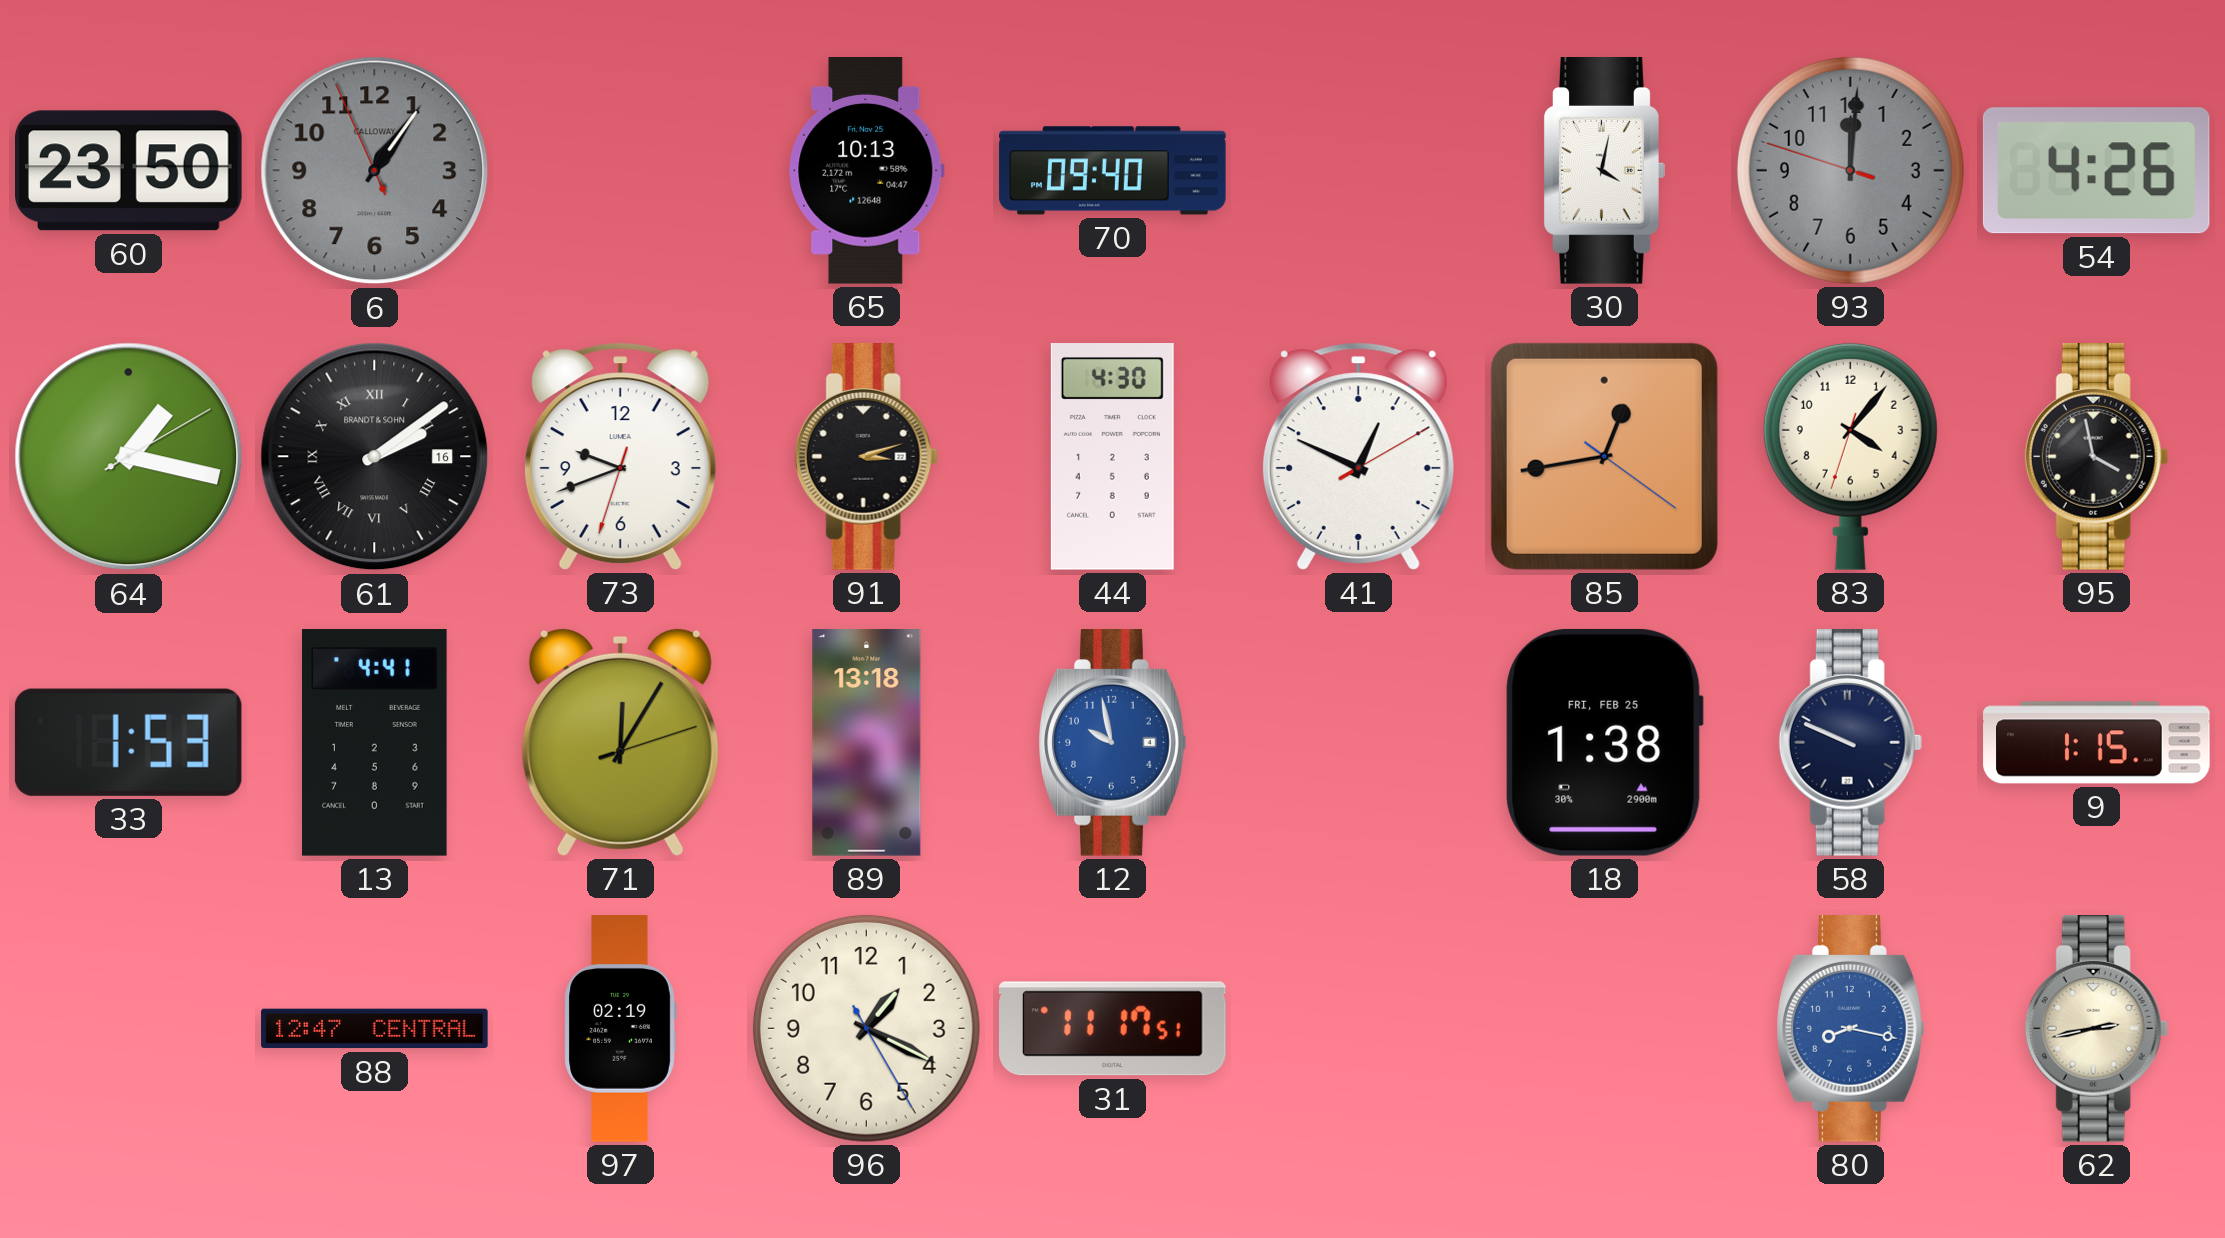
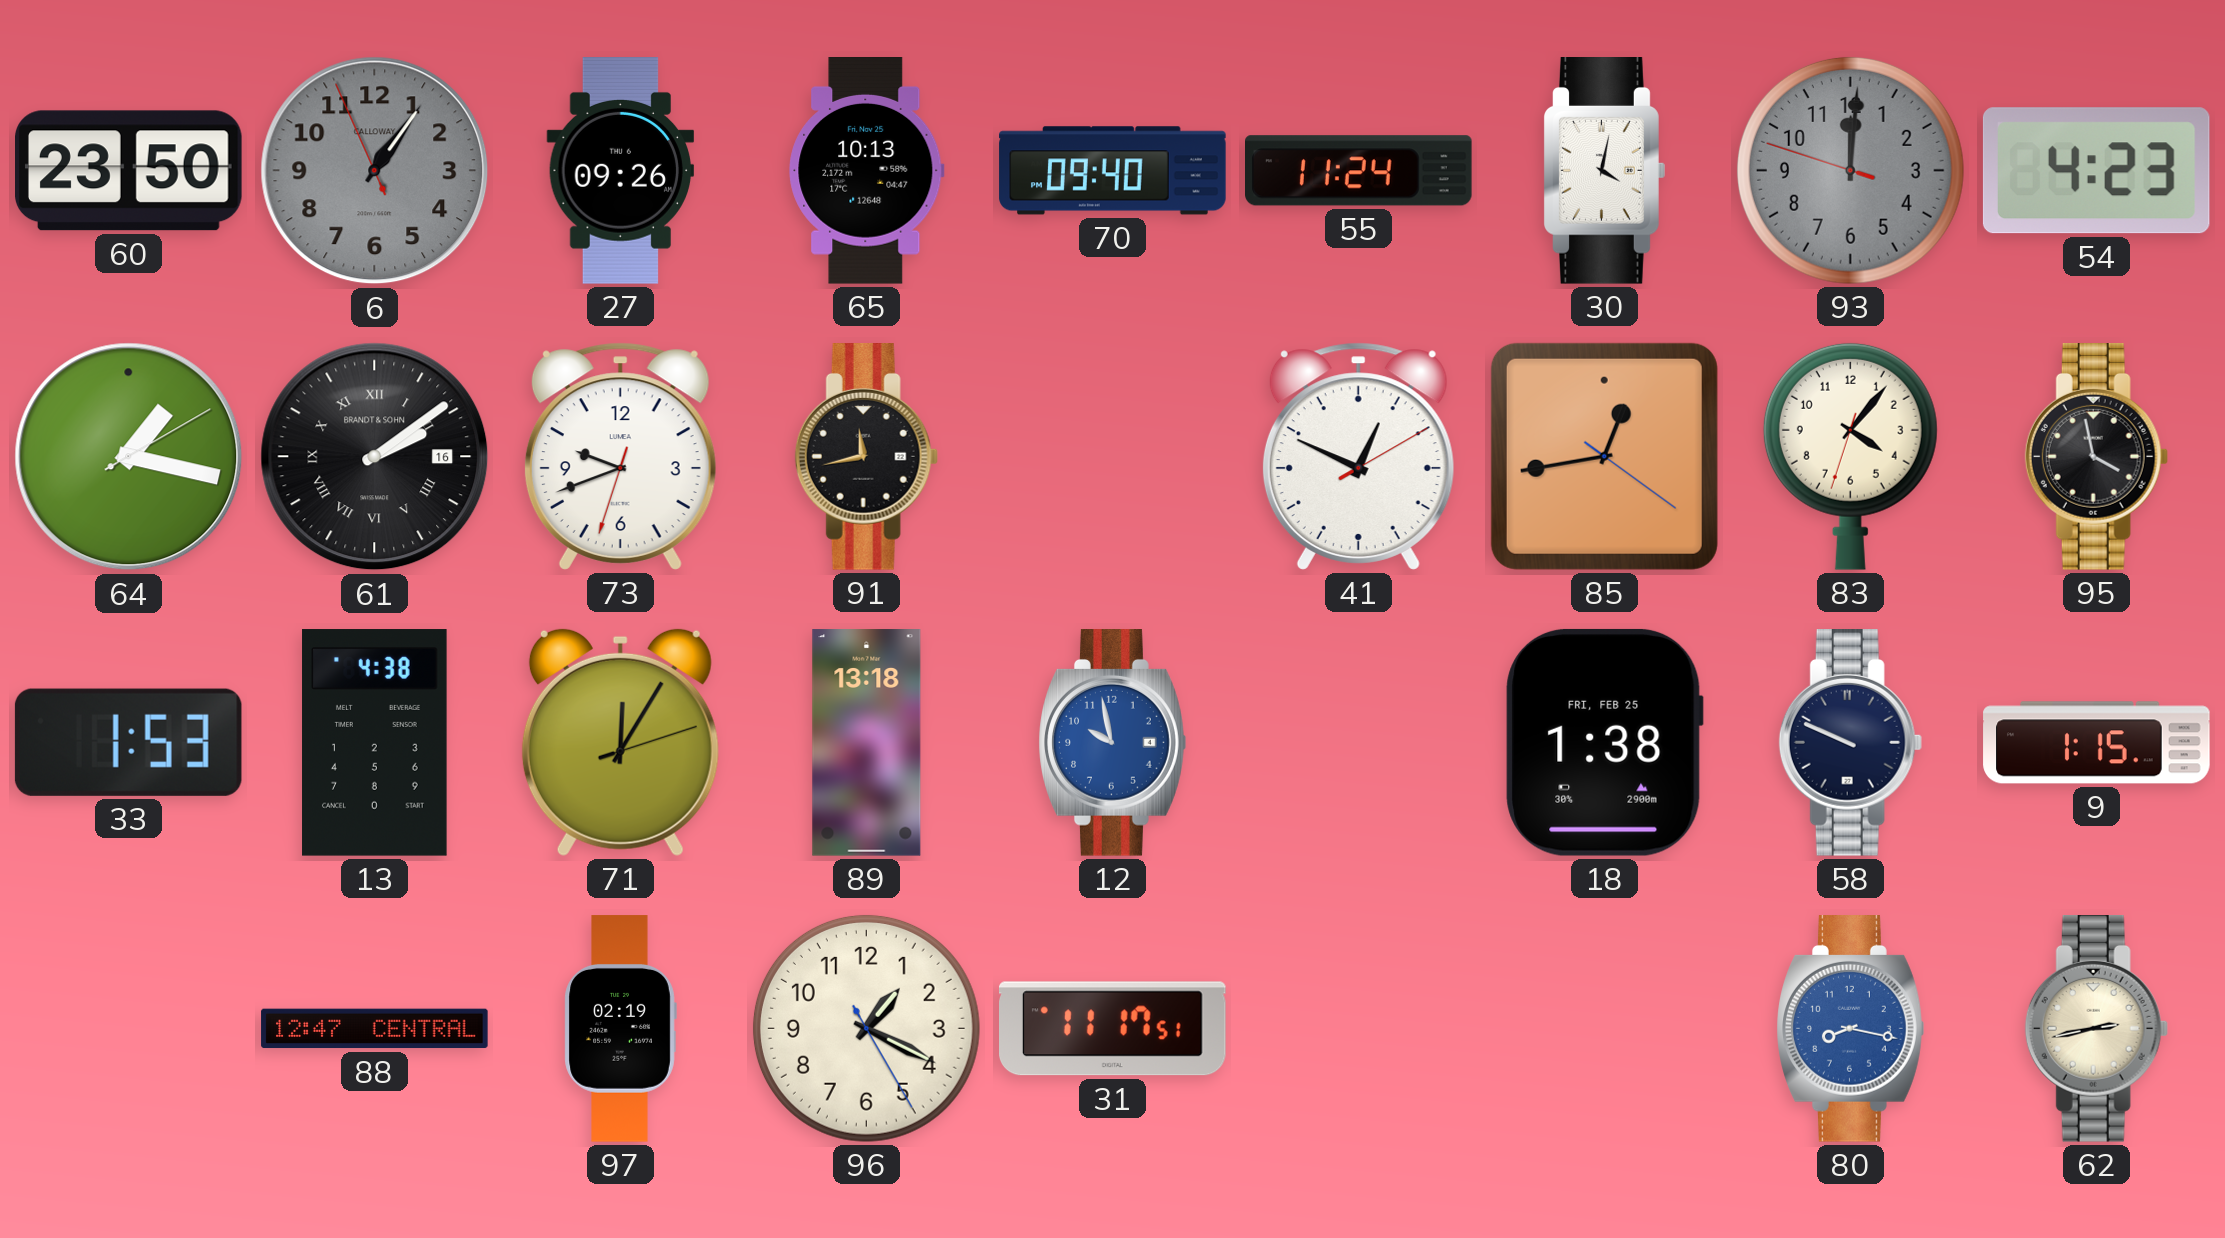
27: none -> 09:26
55: none -> 11:24
54: 4:26 -> 4:23
91: 3:12 -> 11:43
44: 4:30 -> none
13: 4:41 -> 4:38
